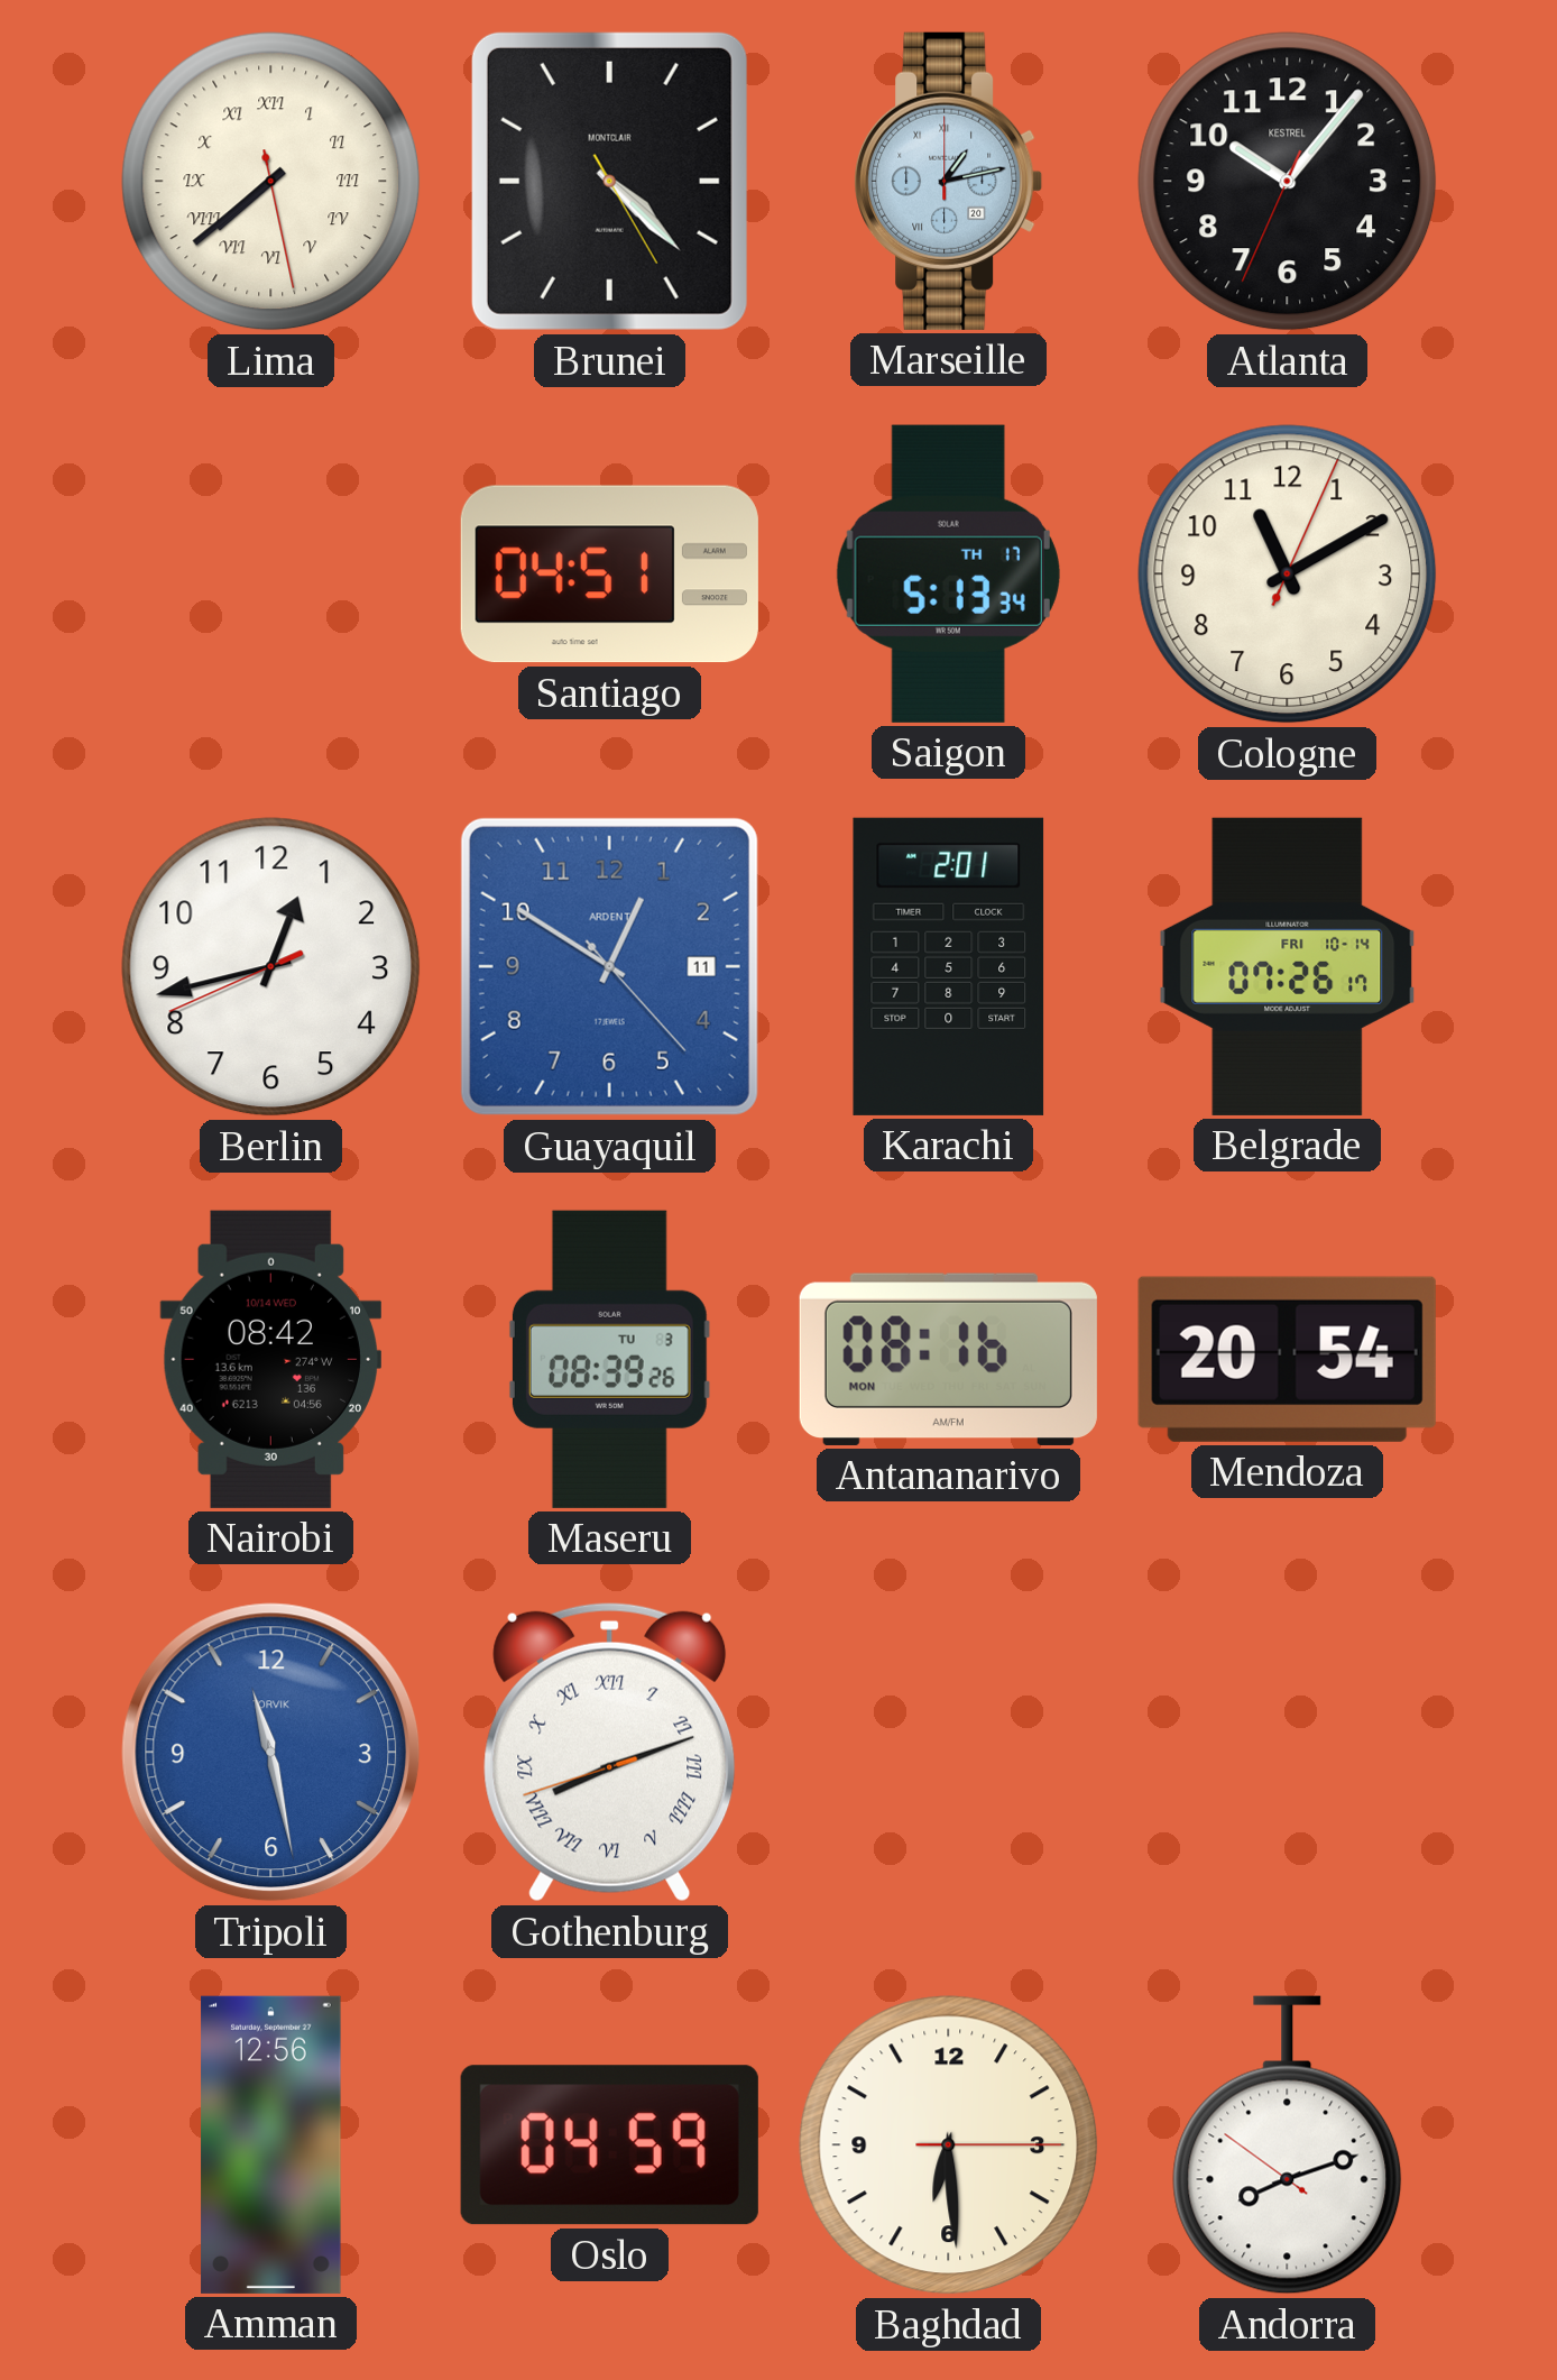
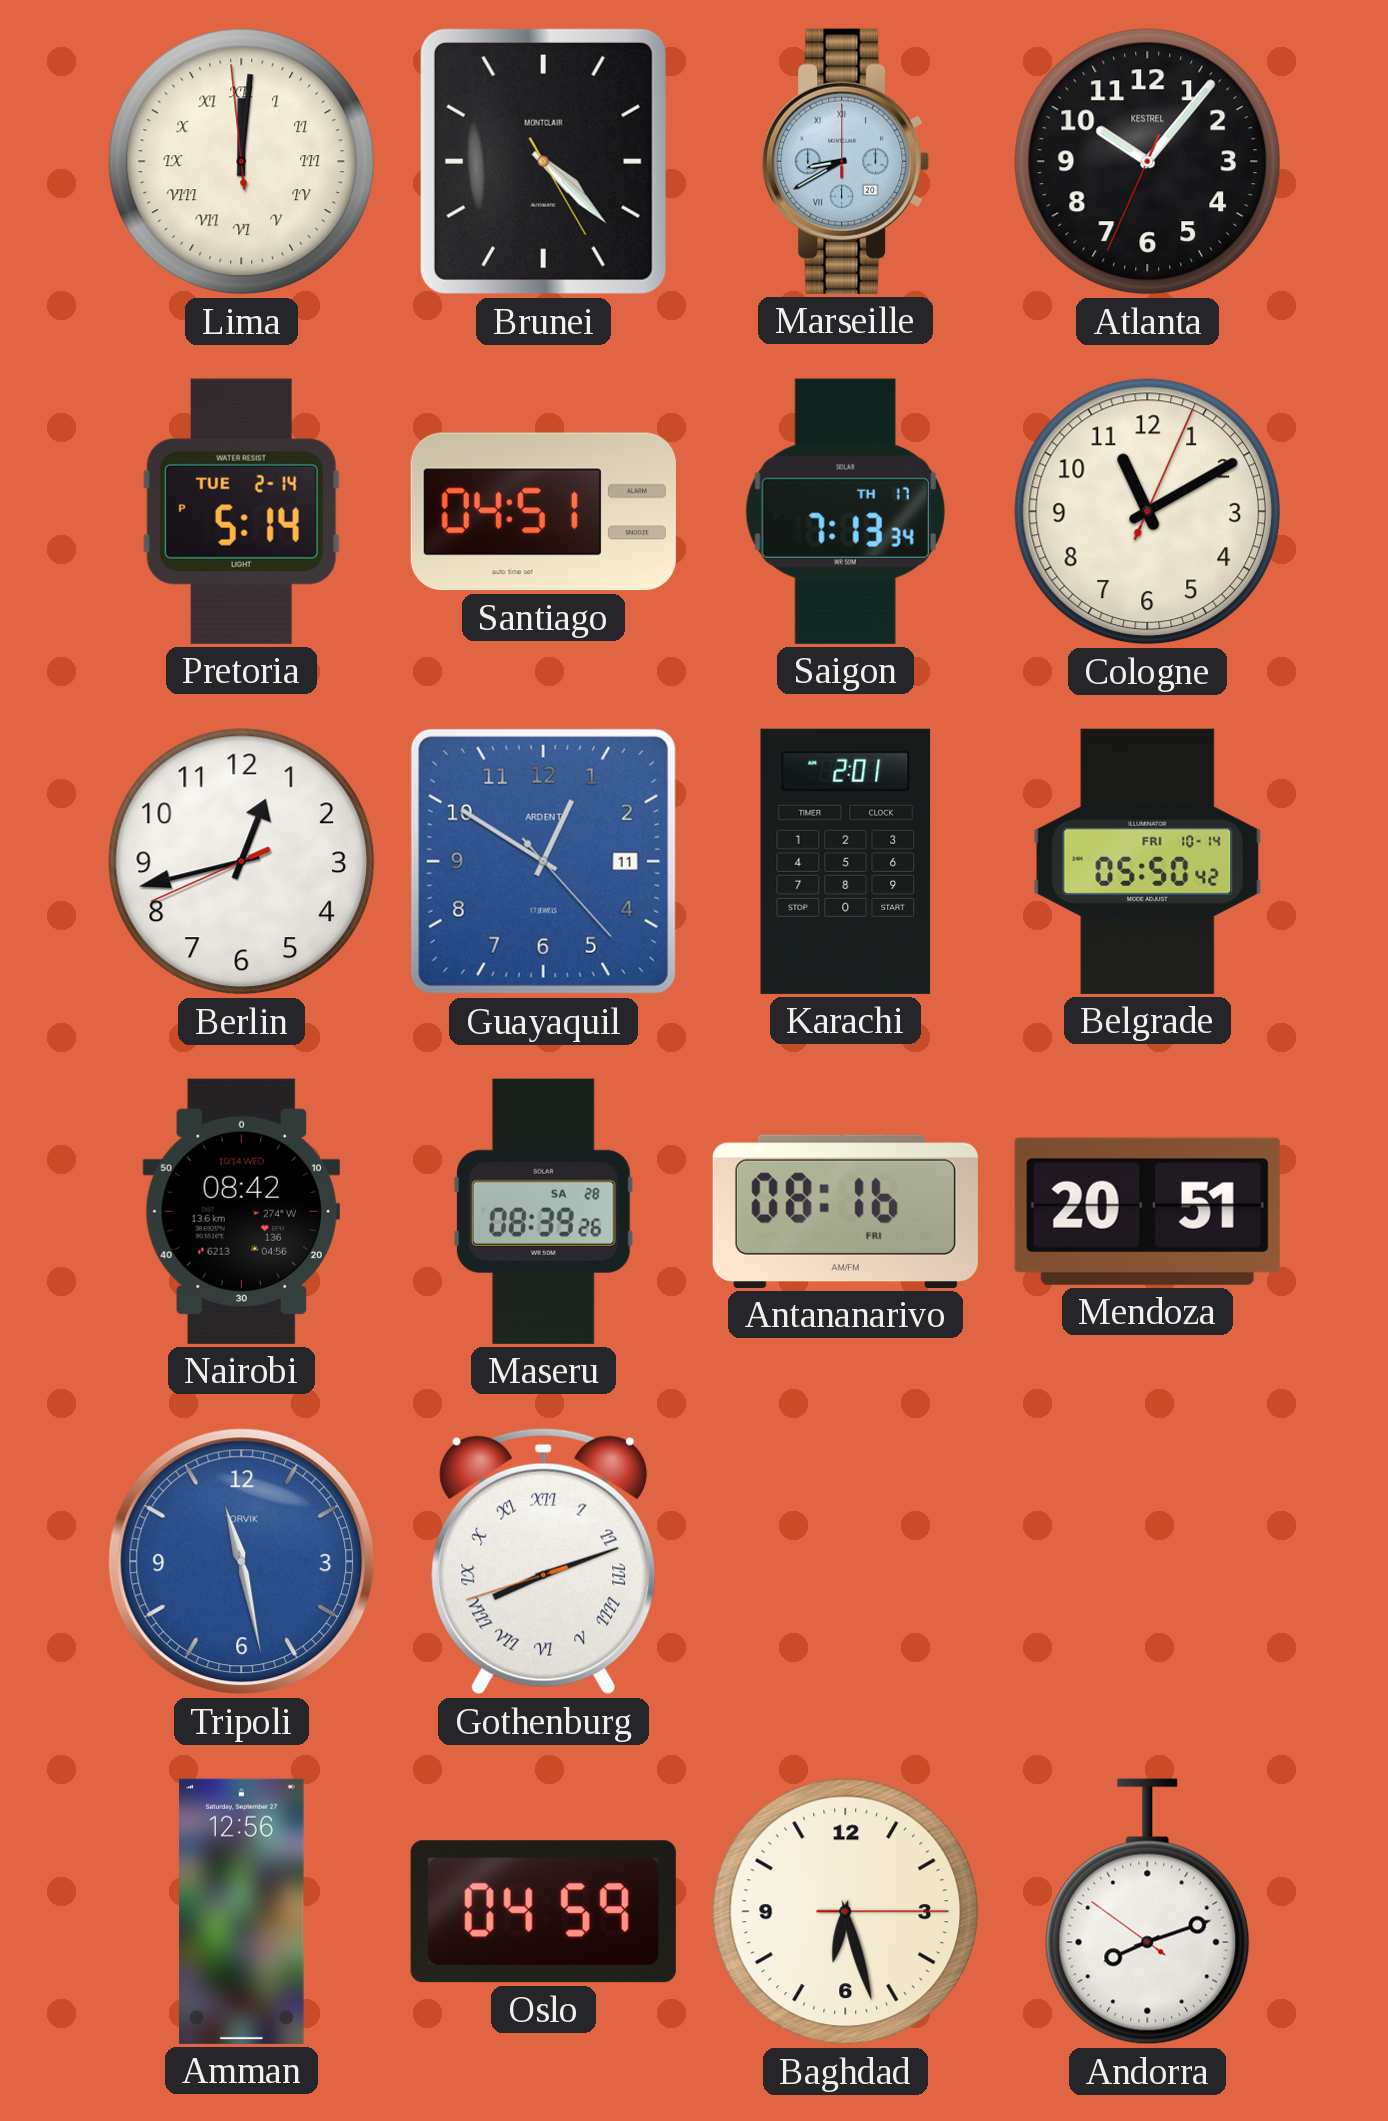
Lima: 7:38 -> 12:00
Marseille: 1:13 -> 8:40
Pretoria: none -> 5:14
Saigon: 5:13 -> 7:13
Belgrade: 07:26 -> 05:50
Maseru date: TU 3 -> SA 28
Antananarivo date: MON -> FRI
Mendoza: 20:54 -> 20:51
Baghdad: 6:29 -> 6:27
